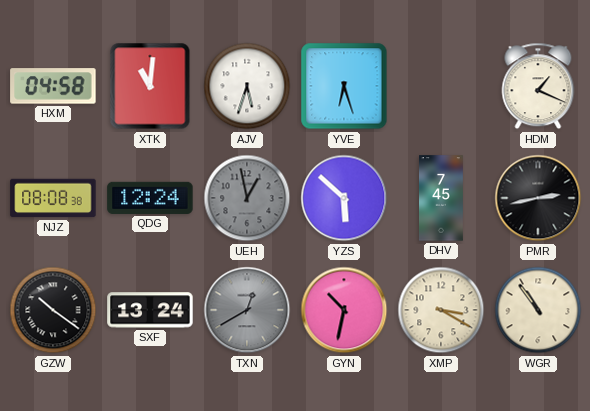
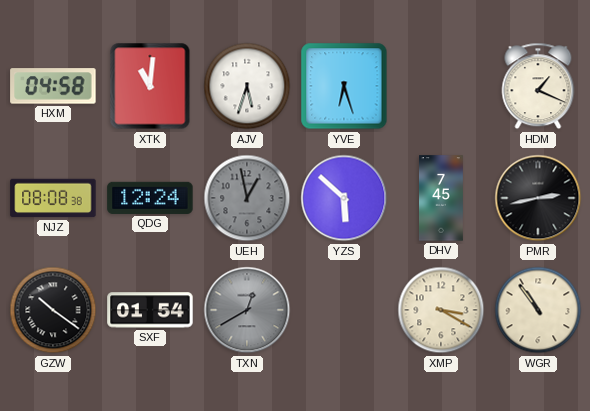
SXF: 13:24 -> 01:54
GYN: 10:32 -> none
